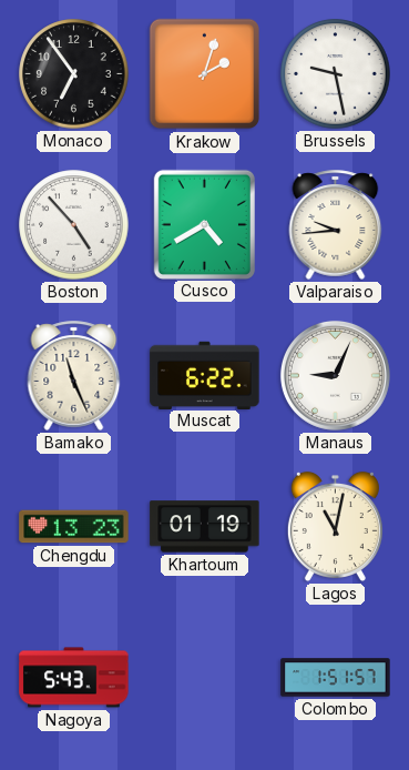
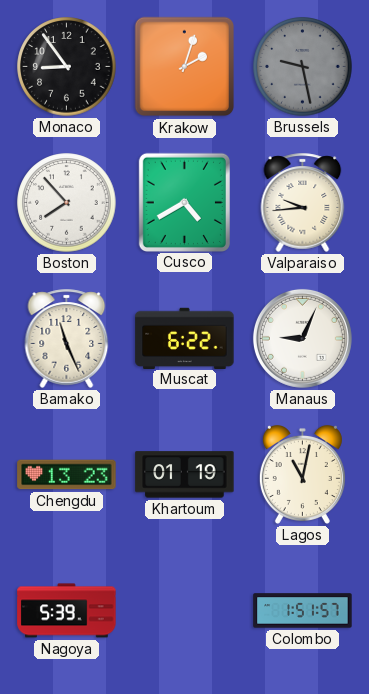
Monaco: 6:54 -> 8:54
Brussels dial: white -> grey
Boston: 4:53 -> 7:53
Nagoya: 5:43 -> 5:39
